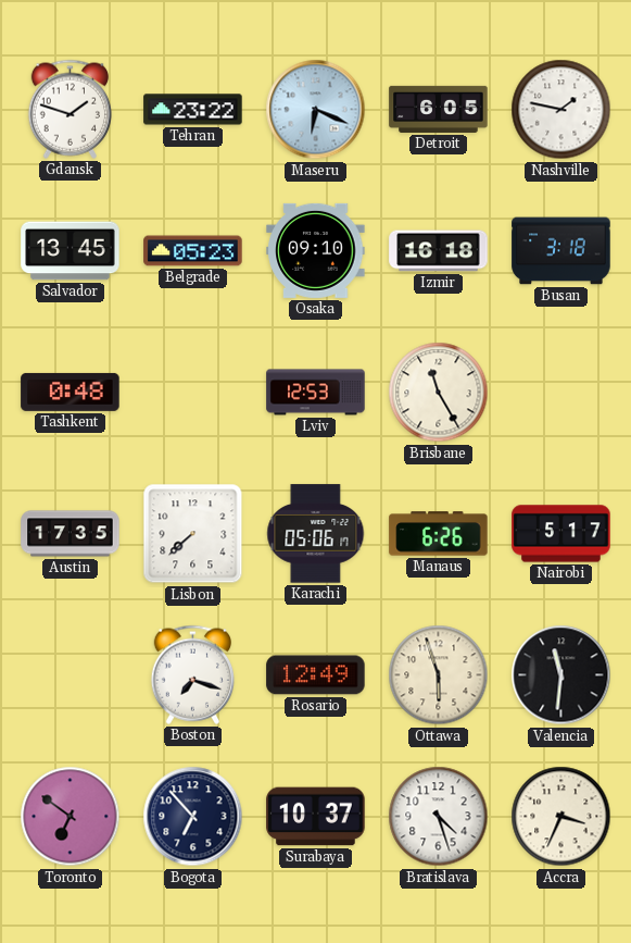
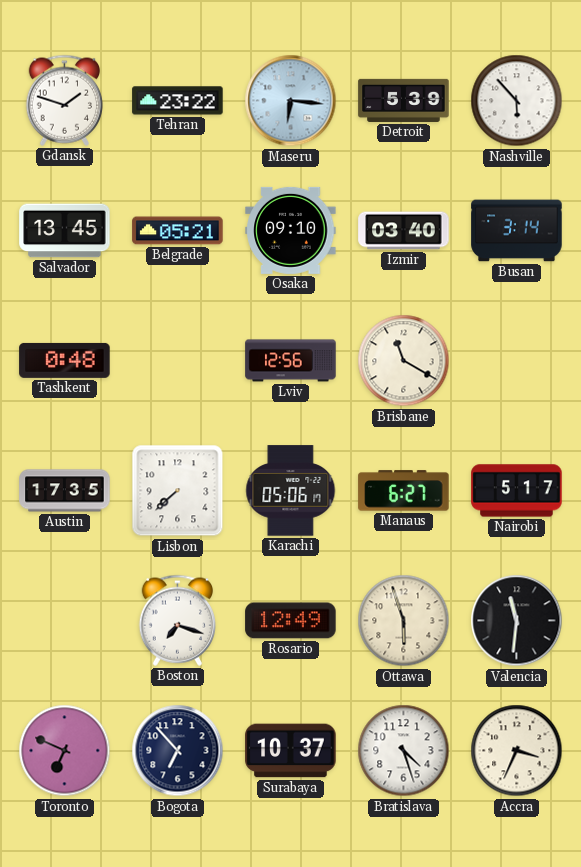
Maseru: 6:19 -> 6:16
Detroit: 6:05 -> 5:39
Nashville: 1:47 -> 5:53
Belgrade: 05:23 -> 05:21
Izmir: 16:18 -> 03:40
Busan: 3:18 -> 3:14
Lviv: 12:53 -> 12:56
Brisbane: 11:25 -> 11:20
Manaus: 6:26 -> 6:27
Toronto: 6:51 -> 6:49
